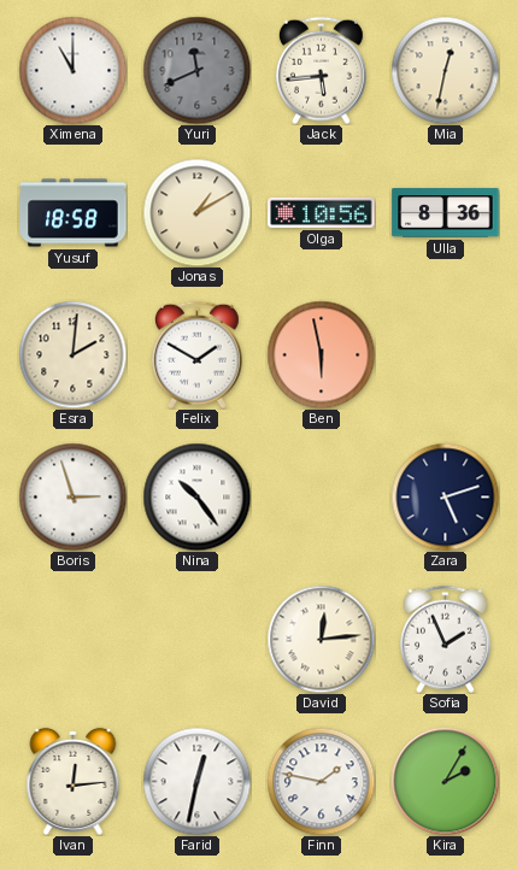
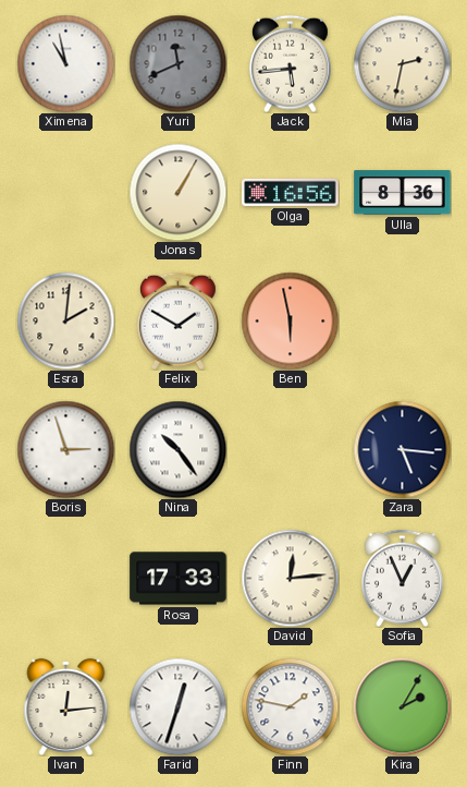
Ximena: 11:00 -> 10:58
Mia: 12:32 -> 2:32
Yusuf: 18:58 -> none
Jonas: 1:10 -> 1:05
Olga: 10:56 -> 16:56
Zara: 5:12 -> 5:16
Rosa: none -> 17:33
Sofia: 1:56 -> 12:56
Farid: 12:32 -> 12:33
